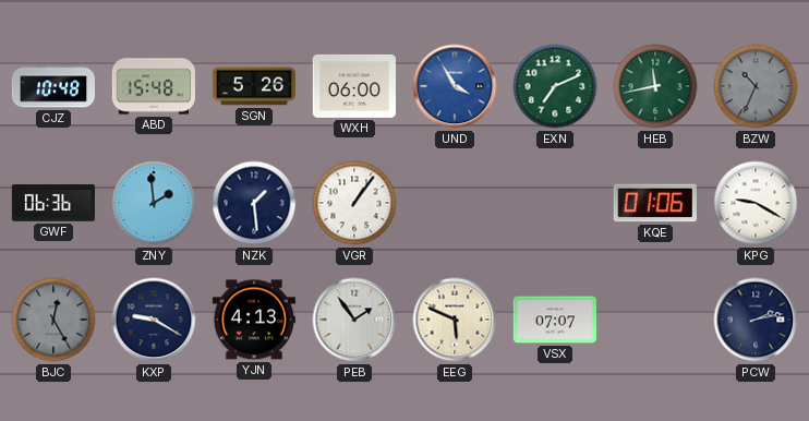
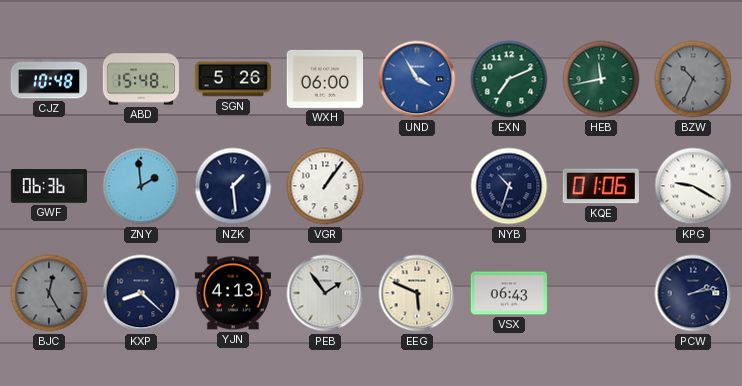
NYB: none -> 10:33
KXP: 9:20 -> 8:22
VSX: 07:07 -> 06:43
